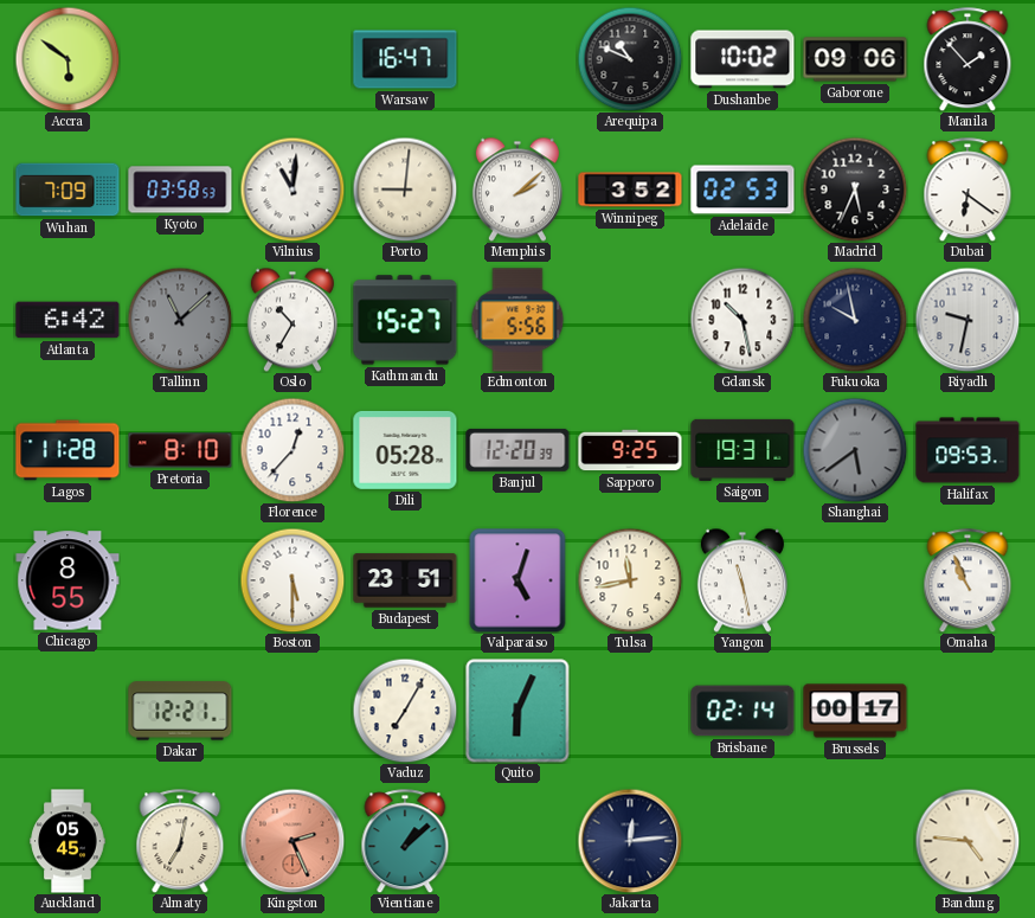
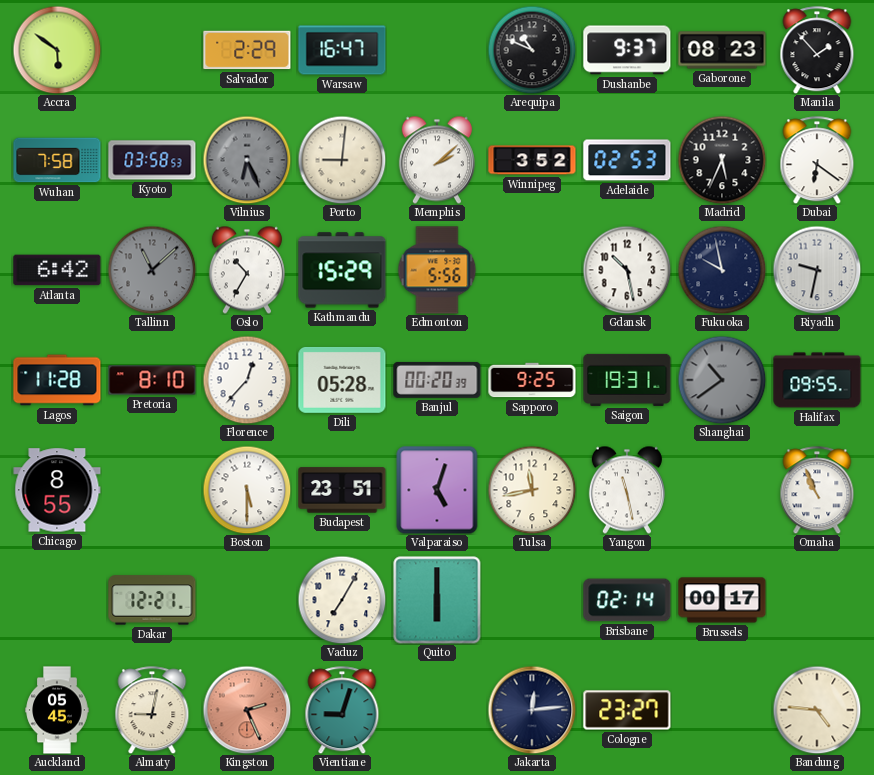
Salvador: none -> 2:29
Dushanbe: 10:02 -> 9:37
Gaborone: 09:06 -> 08:23
Wuhan: 7:09 -> 7:58
Vilnius: 11:01 -> 6:26
Vilnius dial: white -> grey
Kathmandu: 15:27 -> 15:29
Banjul: 12:20 -> 00:20
Shanghai: 5:39 -> 10:39
Halifax: 09:53 -> 09:55
Quito: 6:04 -> 6:00
Almaty: 7:02 -> 9:02
Vientiane: 1:08 -> 9:03
Cologne: none -> 23:27
